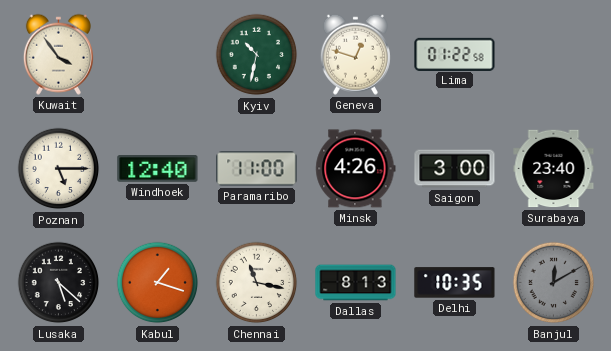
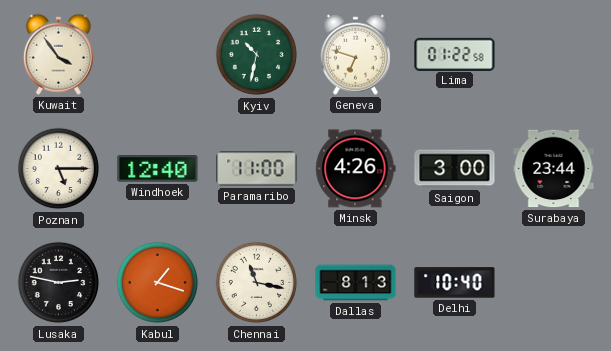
Geneva: 12:48 -> 6:48
Surabaya: 23:40 -> 23:44
Lusaka: 5:22 -> 2:47
Delhi: 10:35 -> 10:40
Banjul: 12:10 -> none
